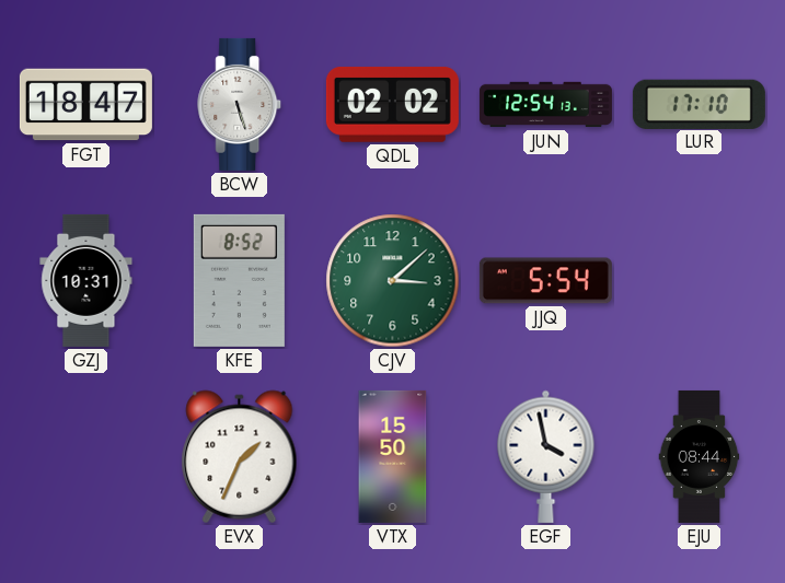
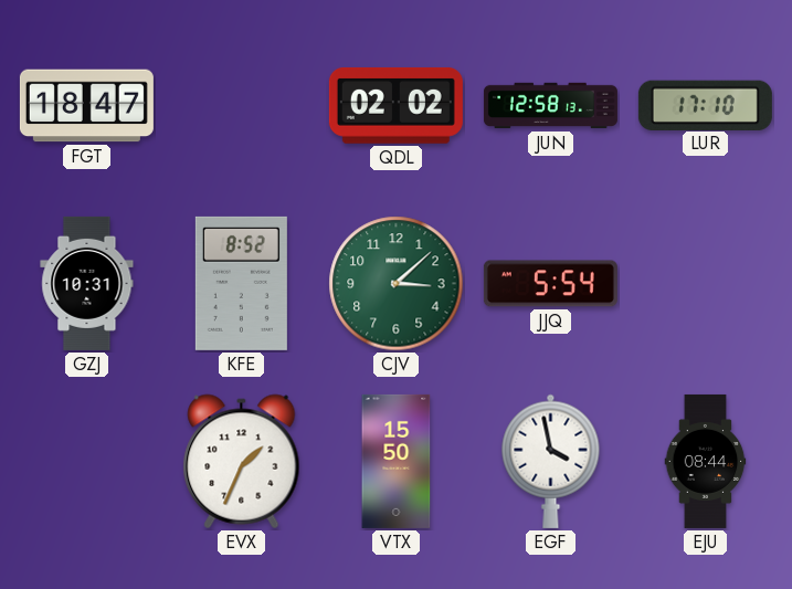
BCW: 5:27 -> none
JUN: 12:54 -> 12:58
